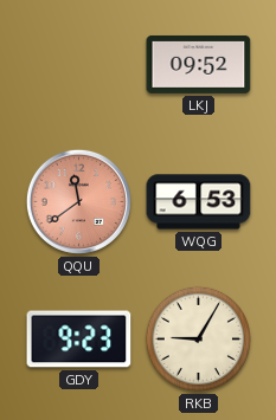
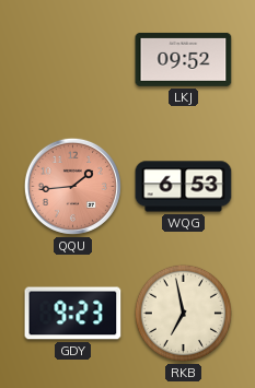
QQU: 11:39 -> 1:44
RKB: 9:05 -> 6:58
